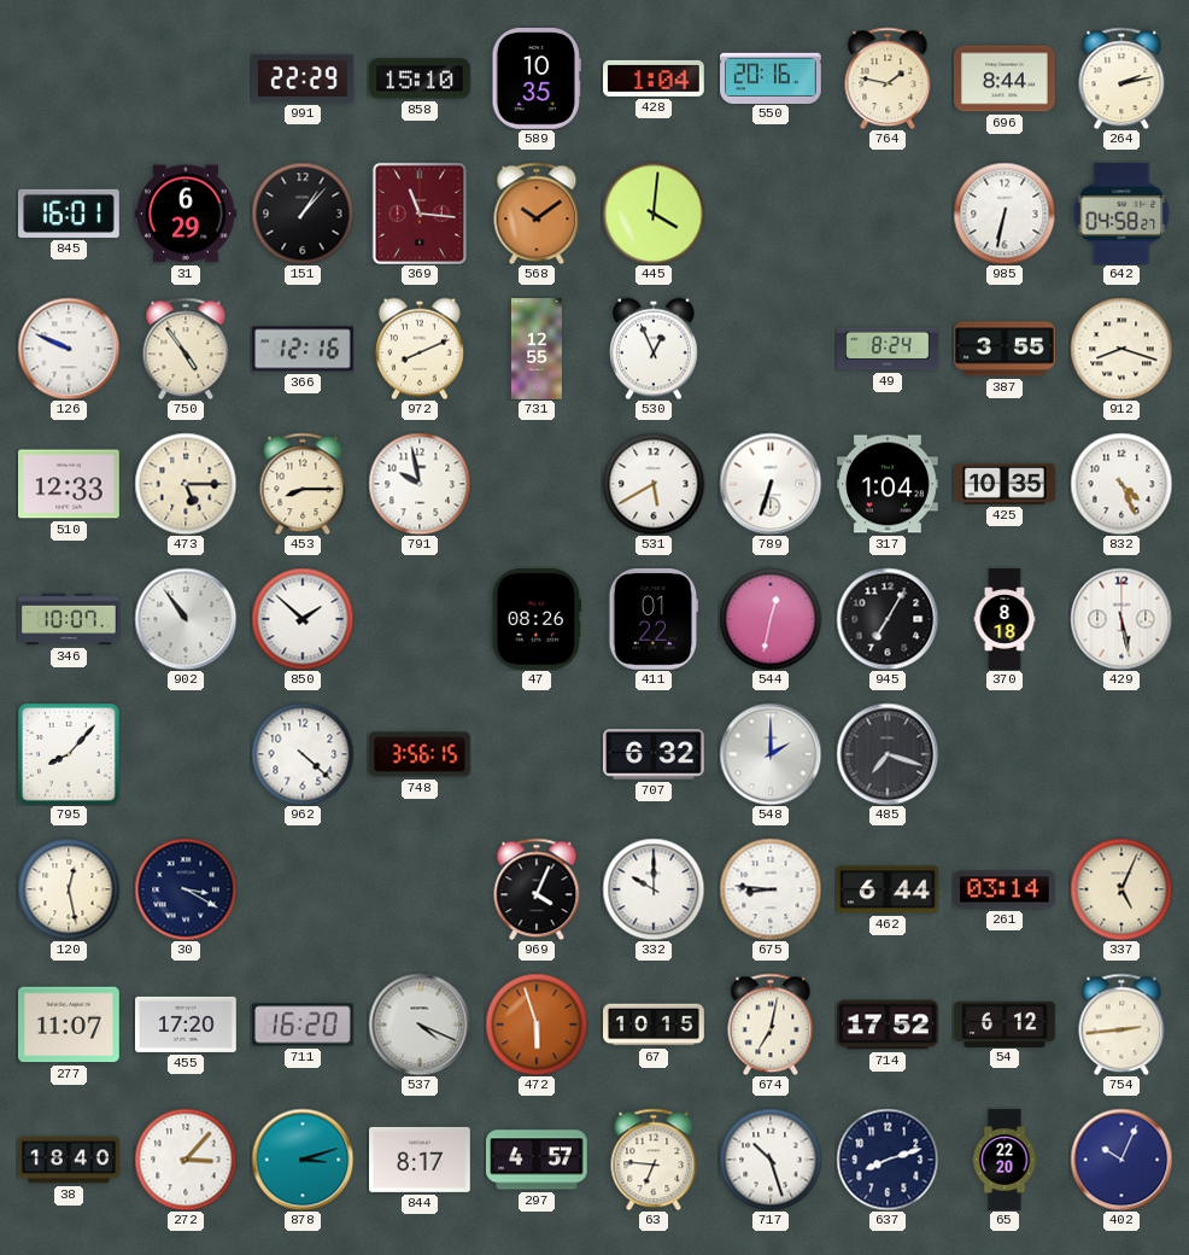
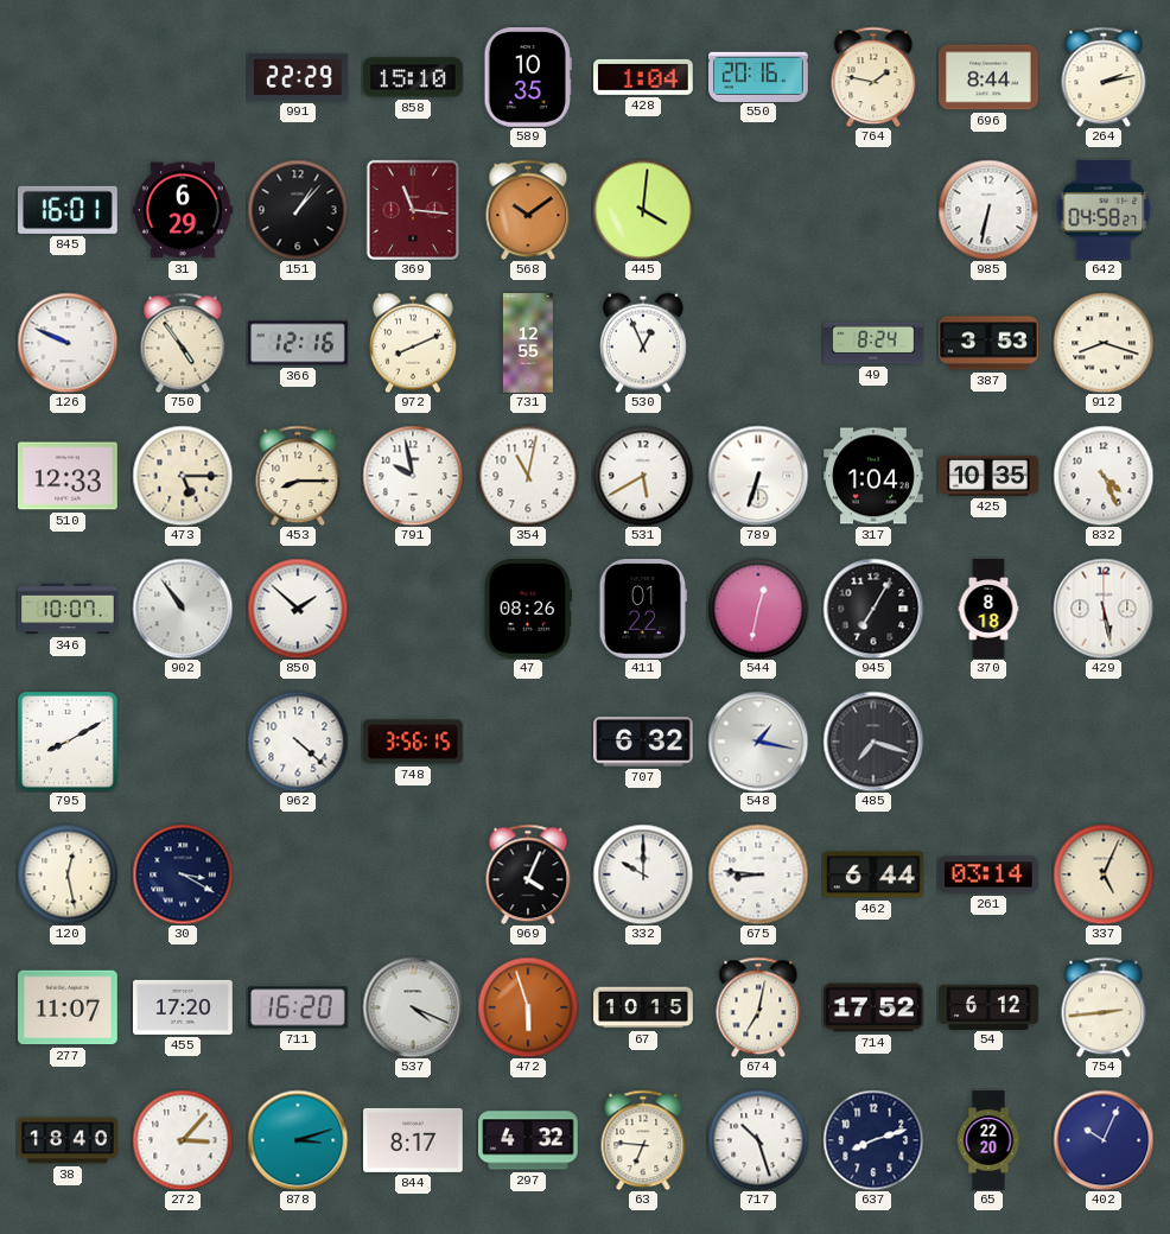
387: 3:55 -> 3:53
354: none -> 11:02
795: 8:07 -> 8:10
548: 2:00 -> 1:17
297: 4:57 -> 4:32
